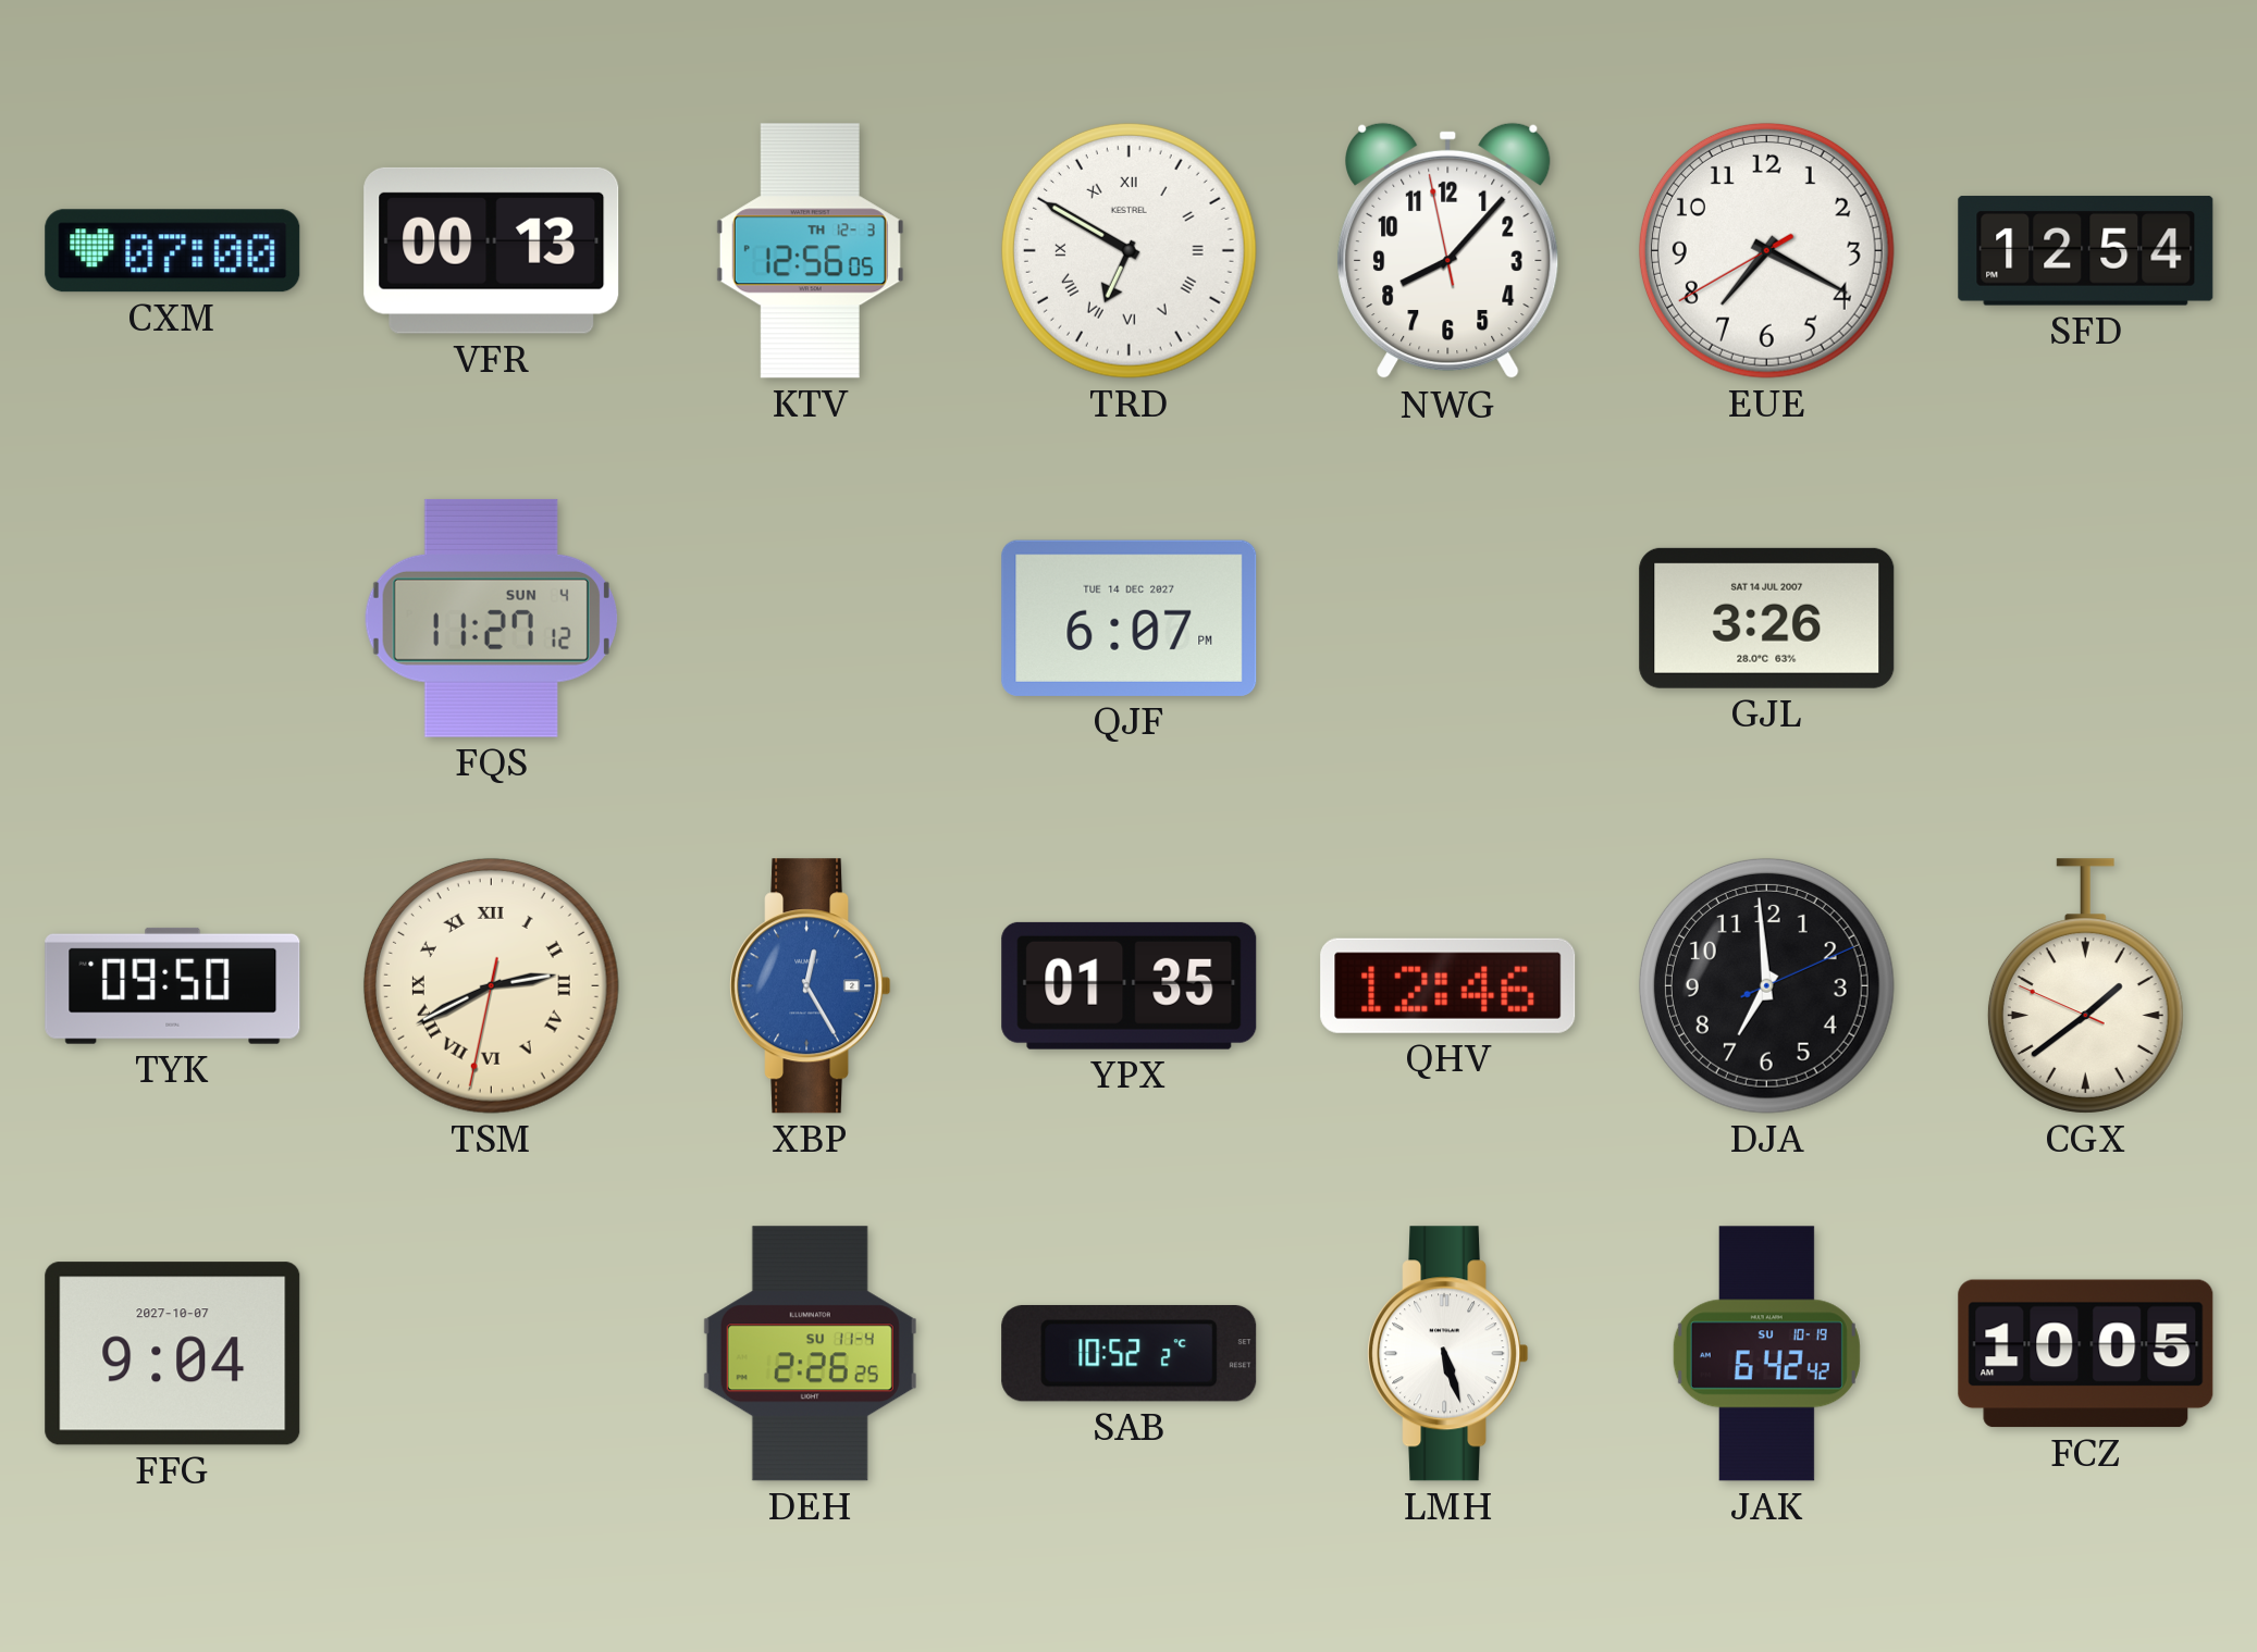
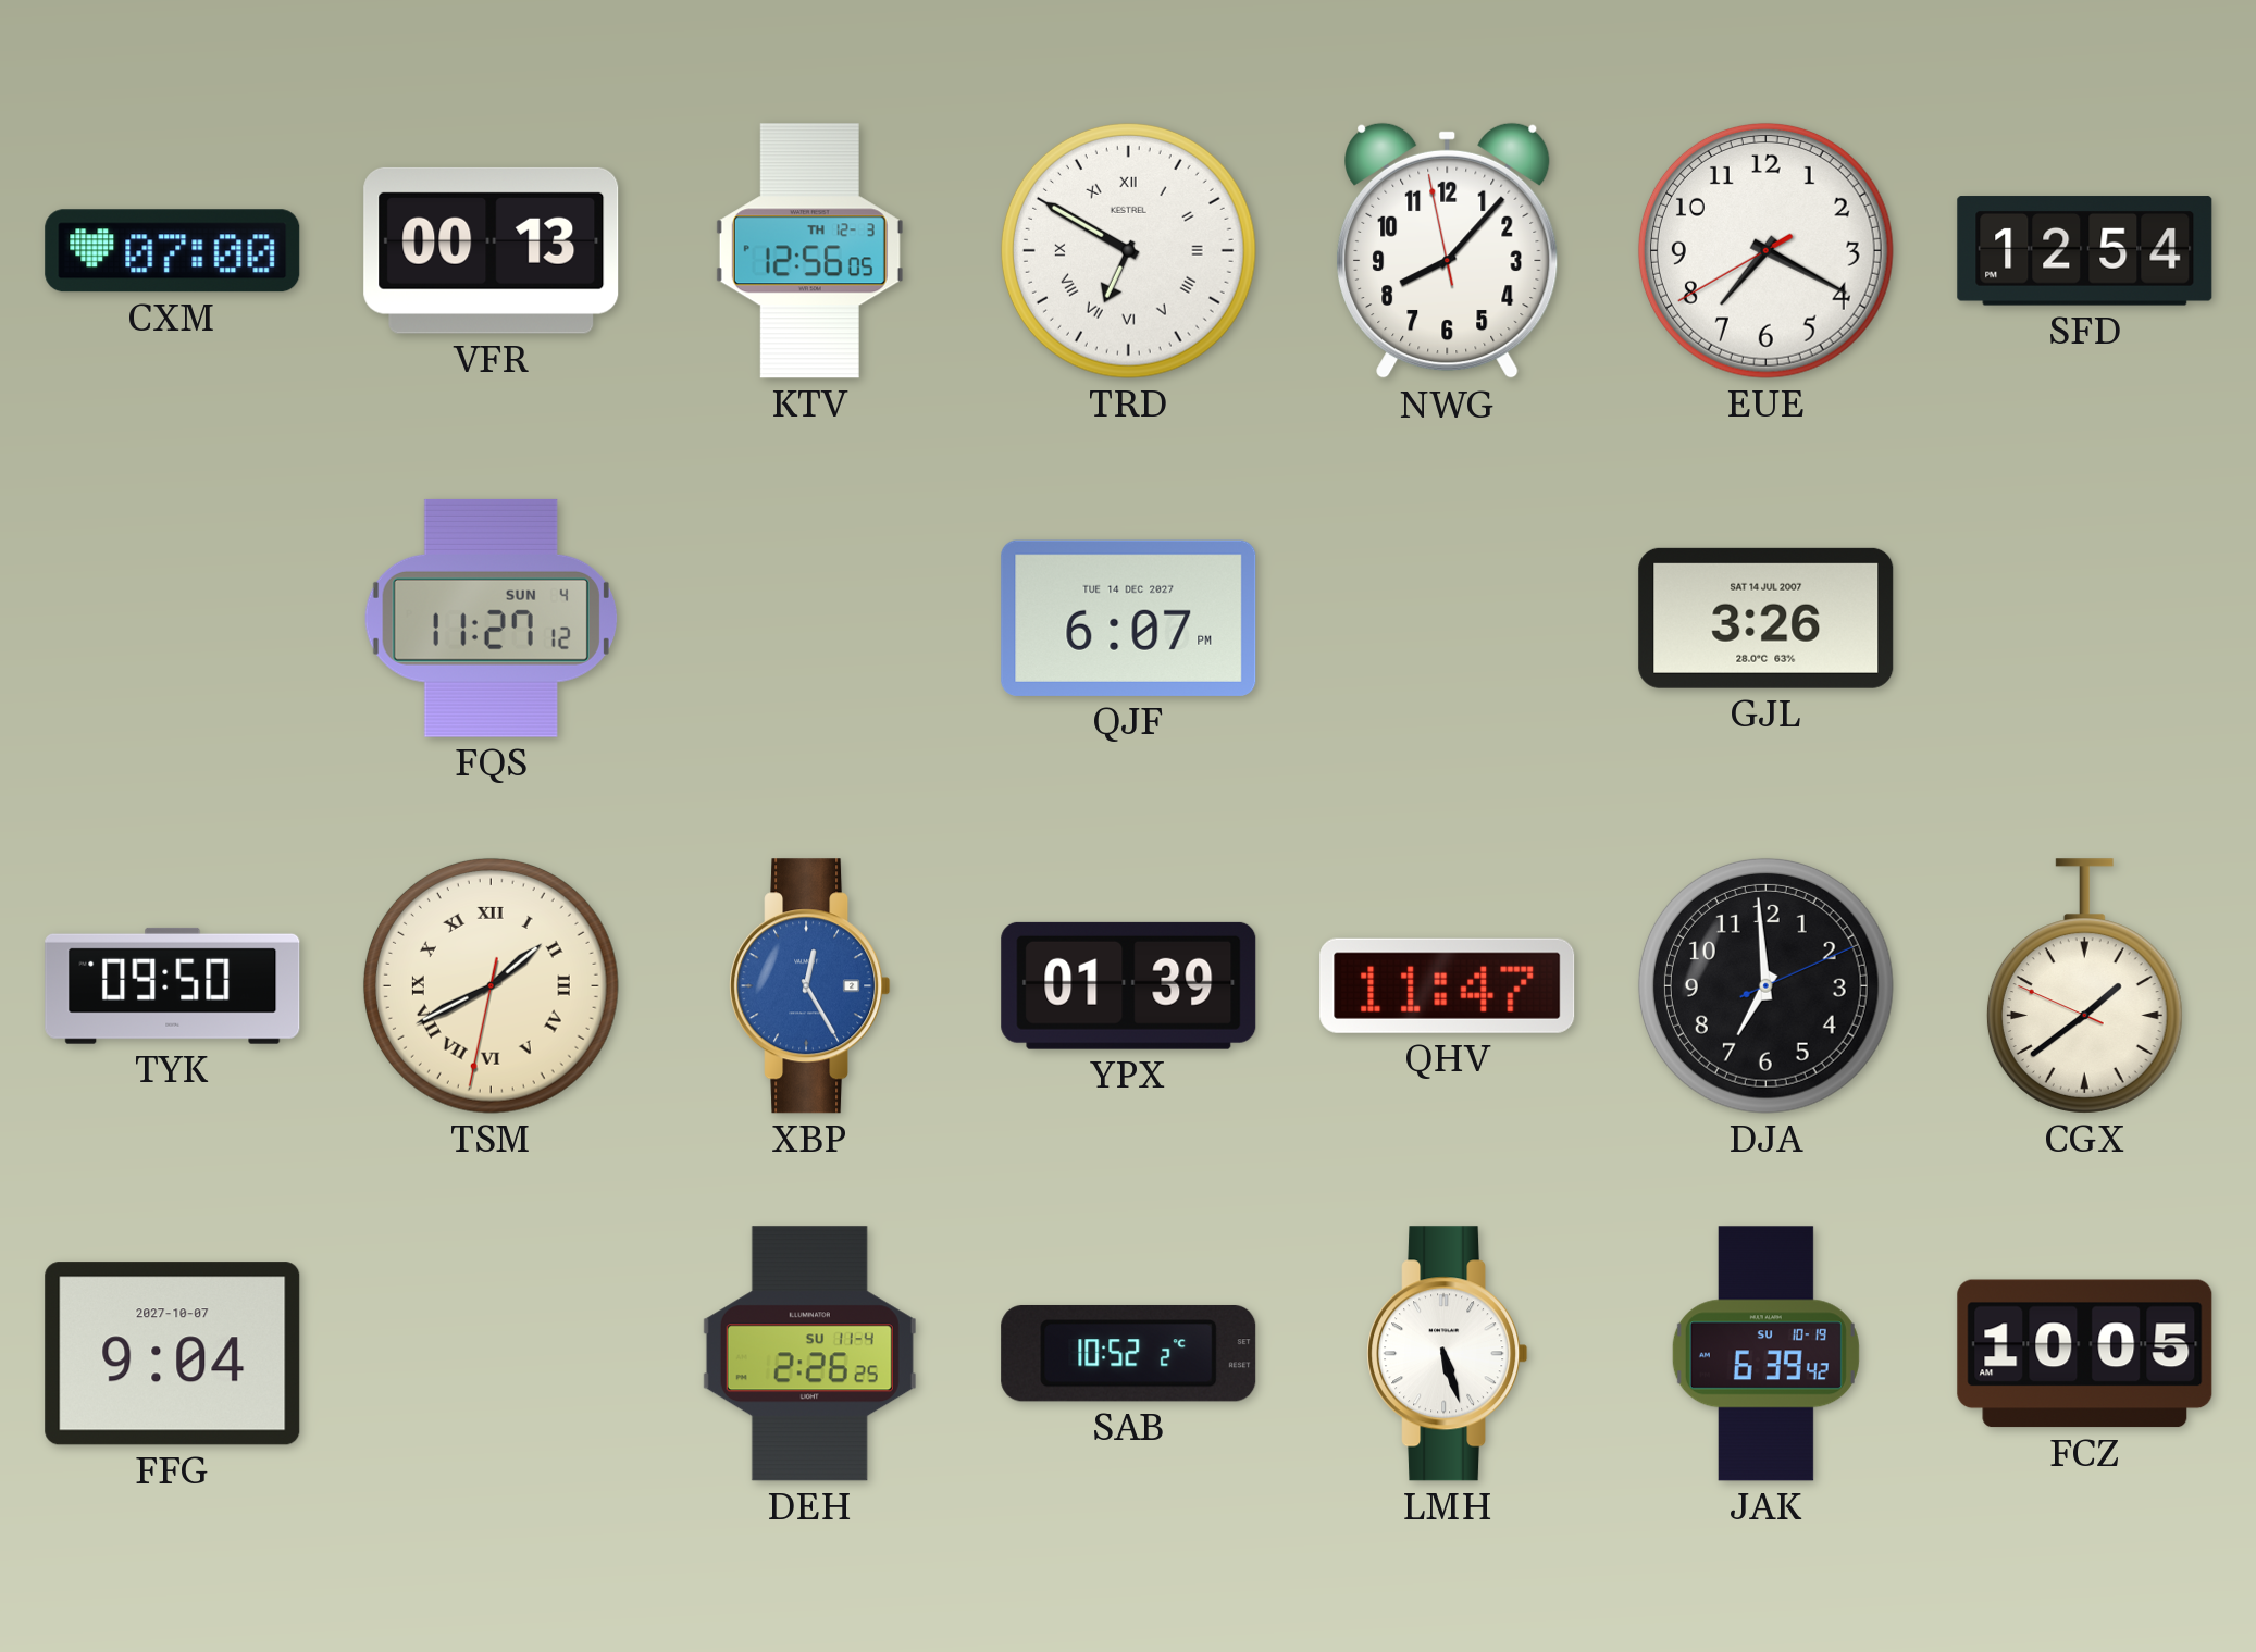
TSM: 2:40 -> 1:40
YPX: 01:35 -> 01:39
QHV: 12:46 -> 11:47
JAK: 6:42 -> 6:39
